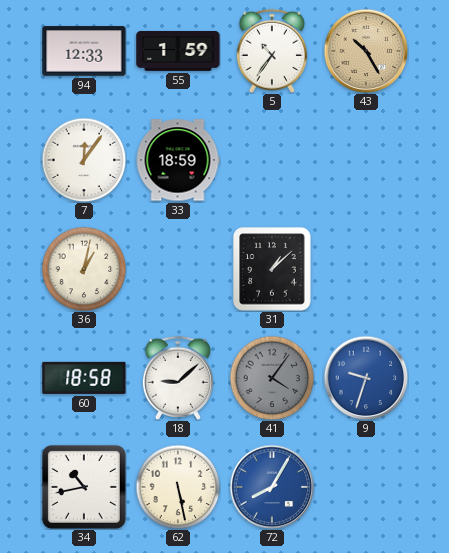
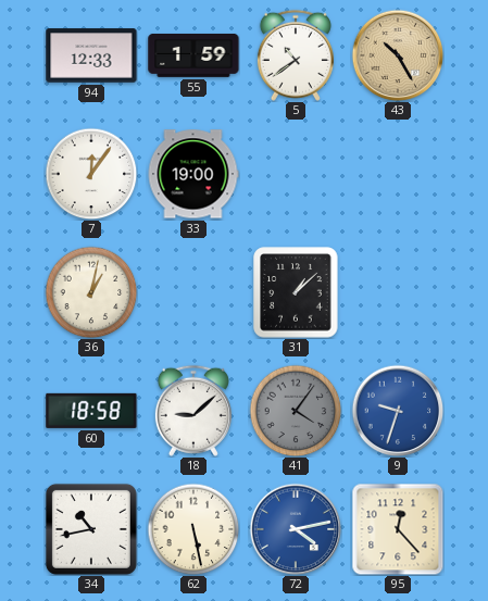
5: 10:36 -> 10:39
33: 18:59 -> 19:00
72: 8:05 -> 4:13
95: none -> 12:23
